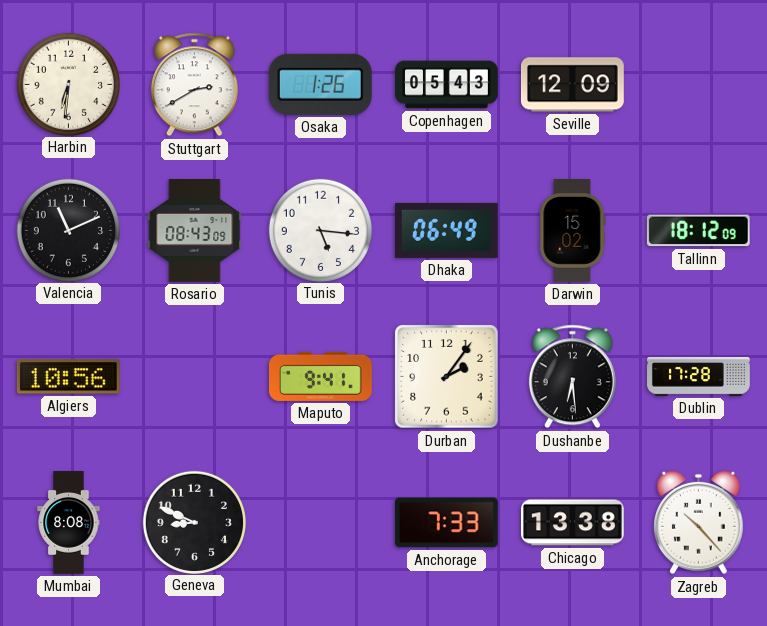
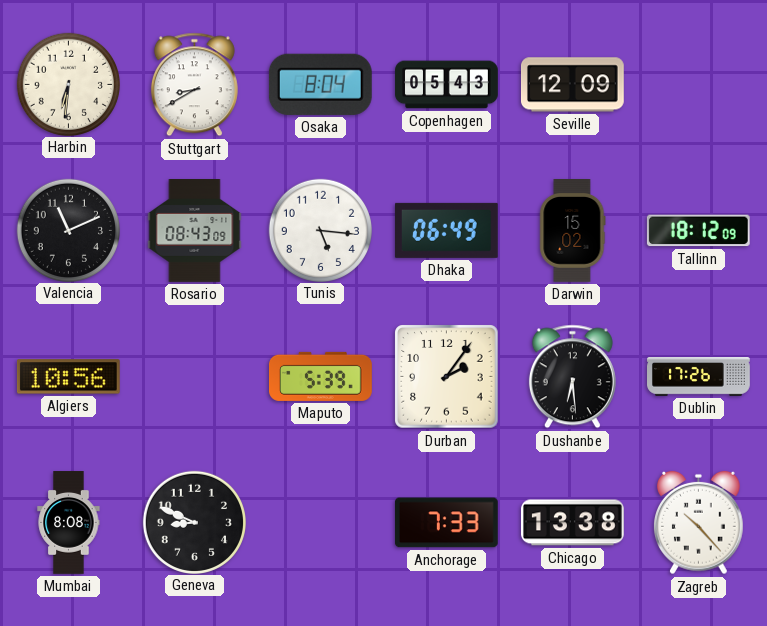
Stuttgart: 2:40 -> 8:40
Osaka: 1:26 -> 8:04
Maputo: 9:41 -> 5:39
Dublin: 17:28 -> 17:26
